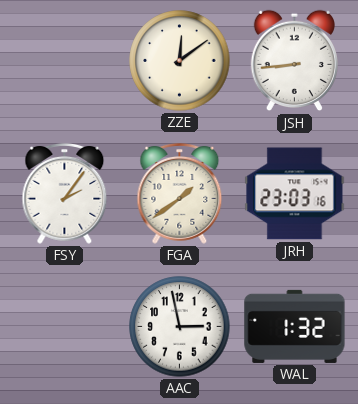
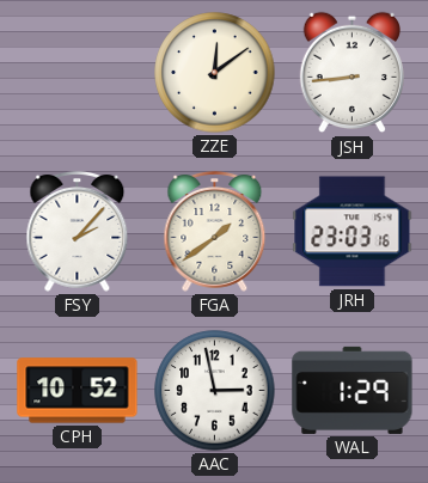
FSY: 2:06 -> 2:07
CPH: none -> 10:52
WAL: 1:32 -> 1:29
